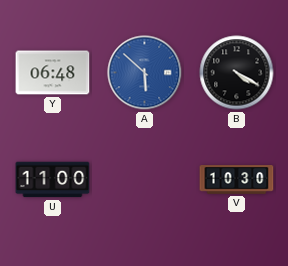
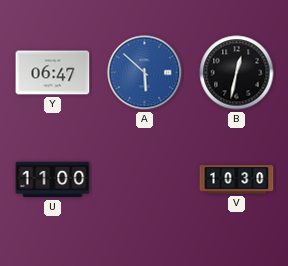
Y: 06:48 -> 06:47
B: 4:20 -> 12:32
